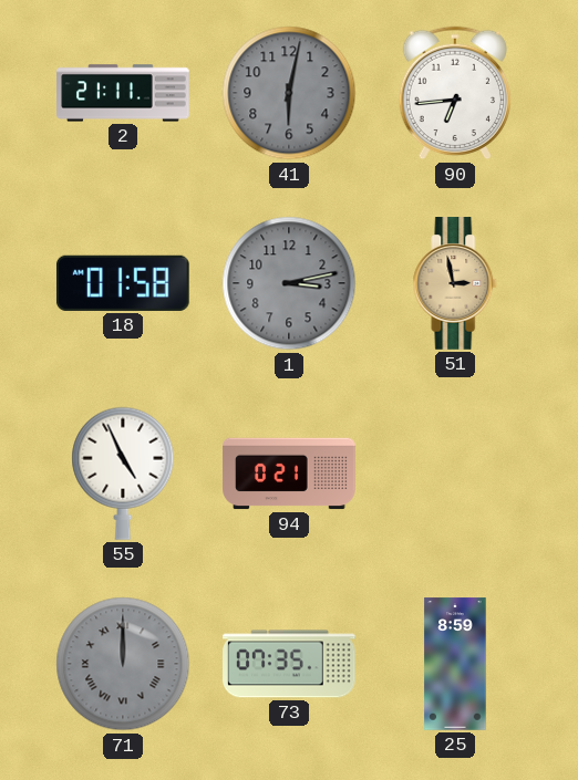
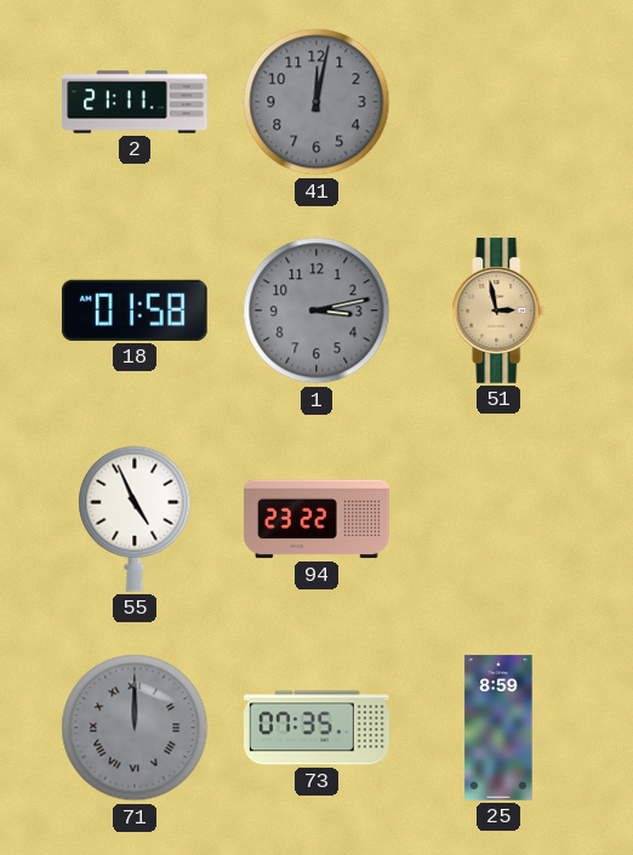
41: 6:02 -> 12:02
90: 6:44 -> none
94: 0:21 -> 23:22
